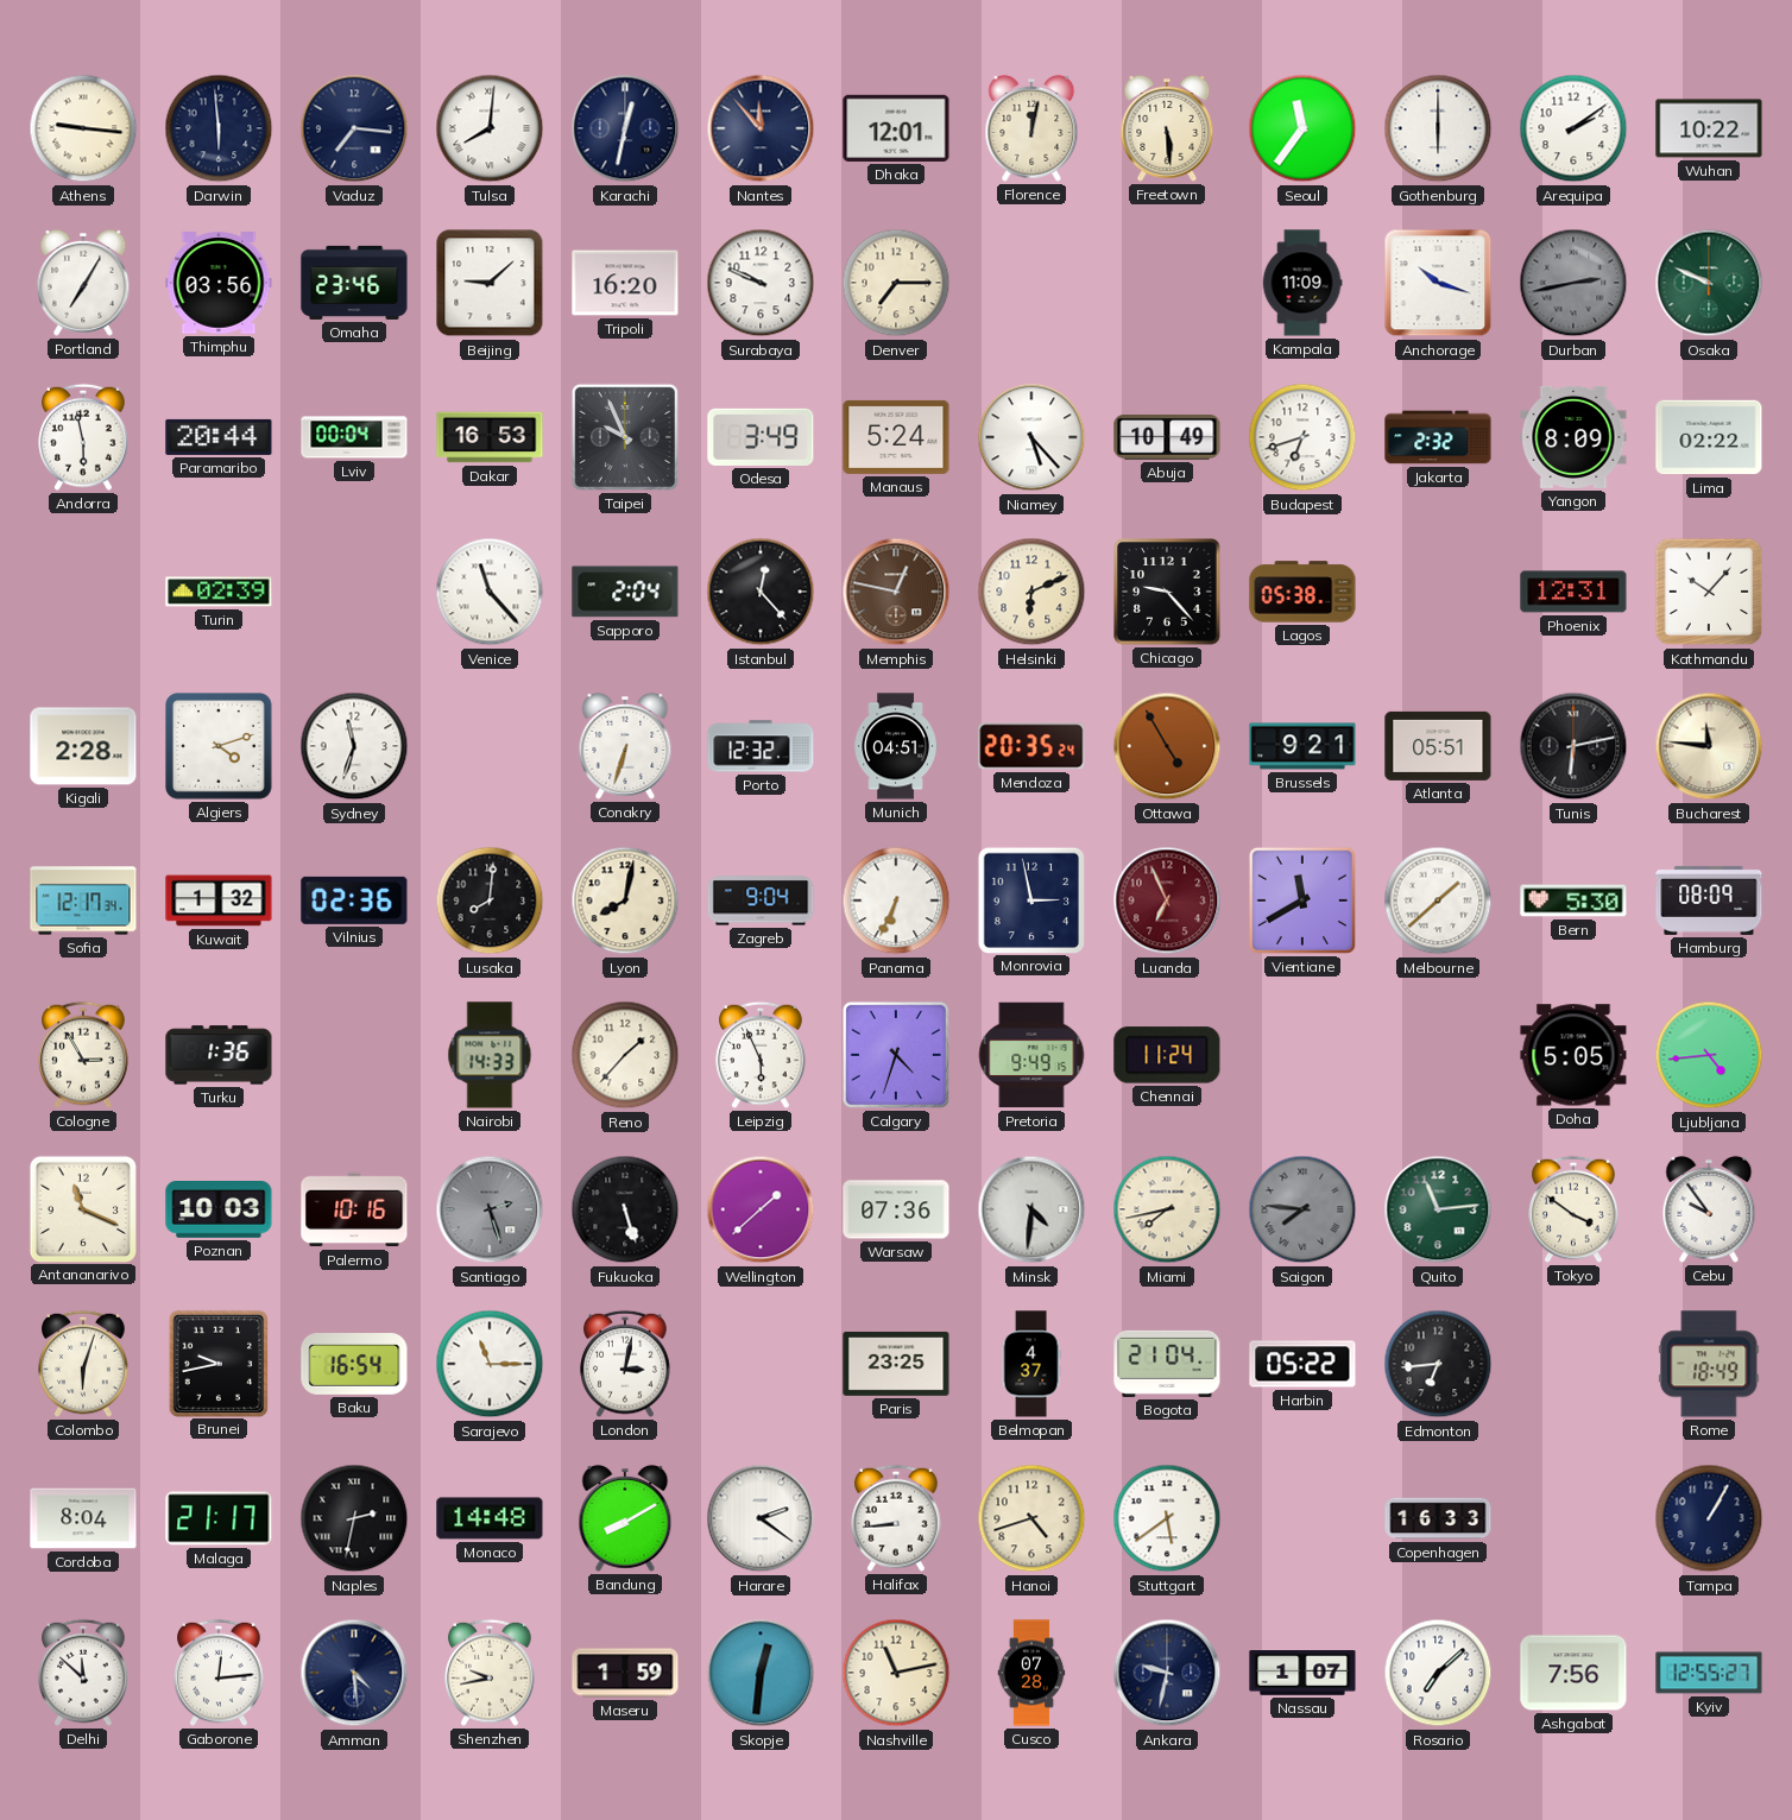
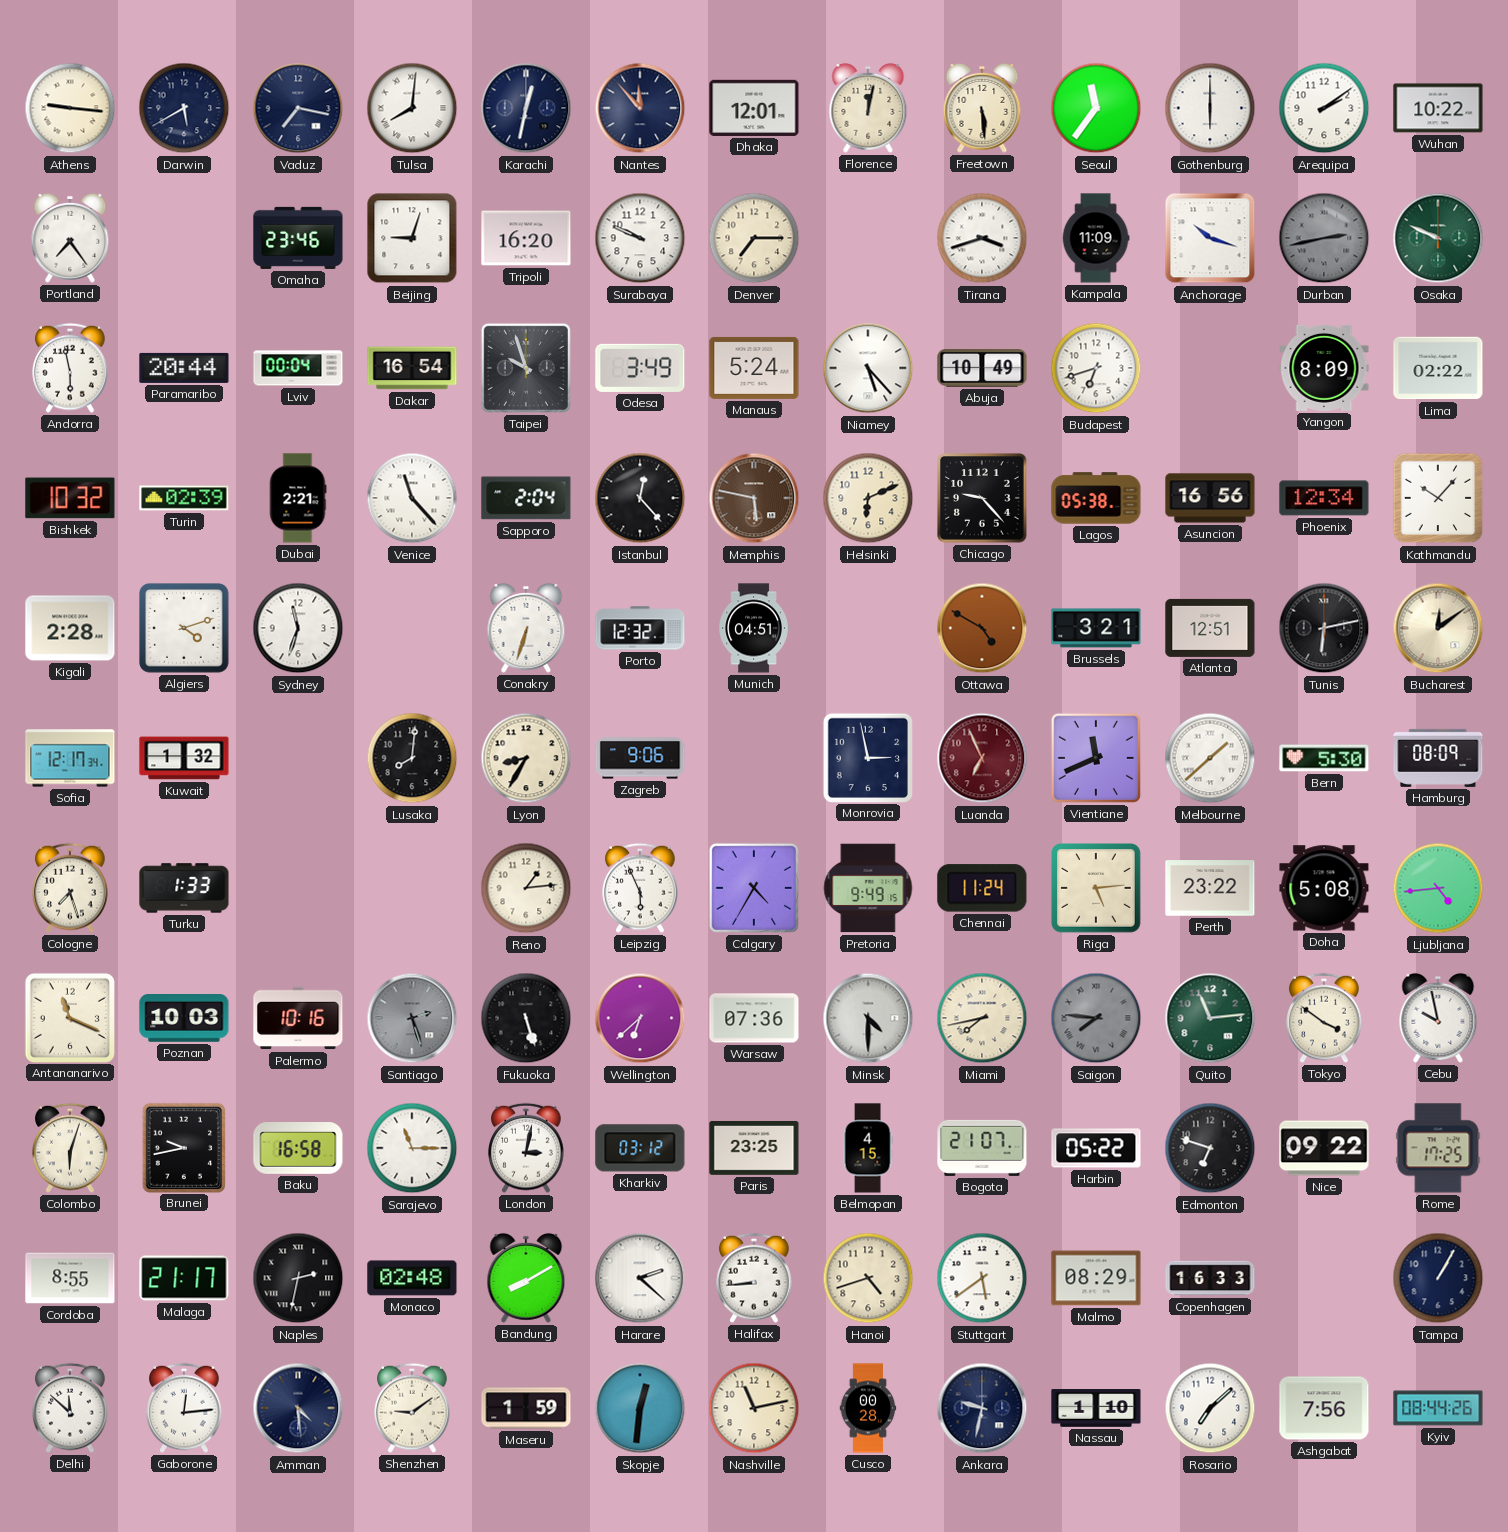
Darwin: 5:59 -> 5:40
Vaduz: 7:16 -> 7:17
Portland: 7:05 -> 7:24
Thimphu: 03:56 -> none
Beijing: 9:08 -> 9:03
Tirana: none -> 3:42
Dakar: 16:53 -> 16:54
Taipei: 9:56 -> 9:57
Jakarta: 2:32 -> none
Bishkek: none -> 10:32
Dubai: none -> 2:21
Memphis: 12:47 -> 5:47
Asuncion: none -> 16:56
Phoenix: 12:31 -> 12:34
Mendoza: 20:35 -> none
Ottawa: 4:55 -> 4:50
Brussels: 9:21 -> 3:21
Atlanta: 05:51 -> 12:51
Bucharest: 11:46 -> 12:09
Vilnius: 02:36 -> none
Lyon: 8:02 -> 8:35
Zagreb: 9:04 -> 9:06
Panama: 6:34 -> none
Vientiane: 11:40 -> 11:41
Cologne: 2:55 -> 7:27
Turku: 1:36 -> 1:33
Nairobi: 14:33 -> none
Reno: 1:37 -> 1:14
Calgary: 4:33 -> 4:35
Riga: none -> 5:14
Perth: none -> 23:22
Doha: 5:05 -> 5:08
Wellington: 1:38 -> 6:38
Minsk: 4:31 -> 4:30
Cebu: 9:54 -> 9:58
Baku: 16:54 -> 16:58
Kharkiv: none -> 03:12
Belmopan: 4:37 -> 4:15
Bogota: 21:04 -> 21:07
Edmonton: 6:44 -> 6:48
Nice: none -> 09:22
Rome: 18:49 -> 17:25
Cordoba: 8:04 -> 8:55
Monaco: 14:48 -> 02:48
Harare: 2:21 -> 2:22
Malmo: none -> 08:29
Shenzhen: 9:43 -> 9:09
Cusco: 07:28 -> 00:28
Nassau: 1:07 -> 1:10
Kyiv: 12:55 -> 08:44
